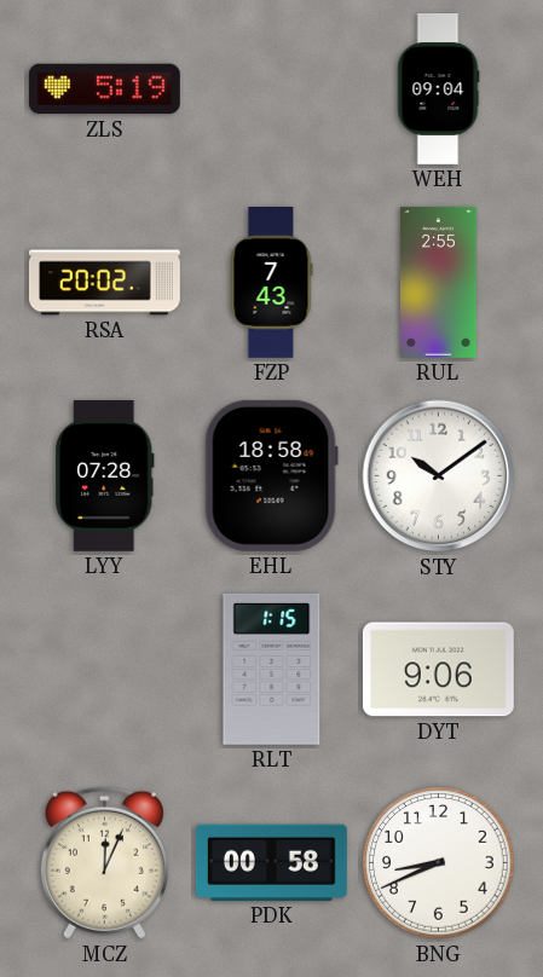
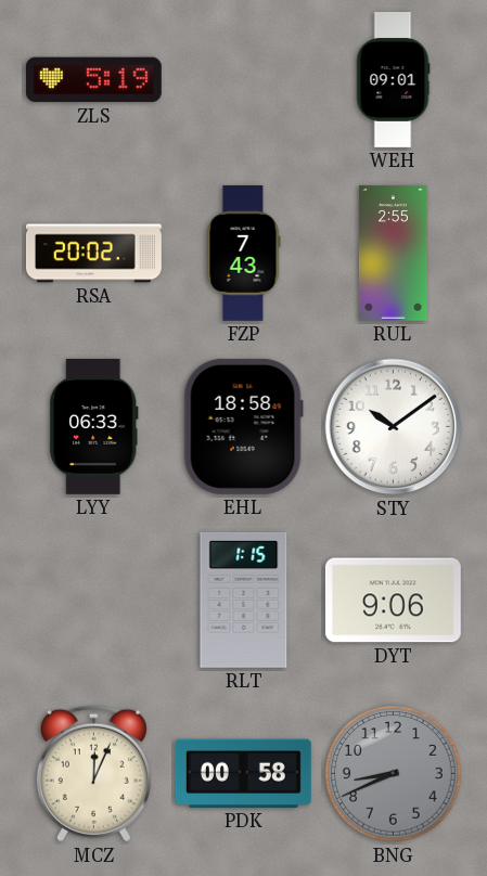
WEH: 09:04 -> 09:01
LYY: 07:28 -> 06:33
BNG dial: white -> grey
